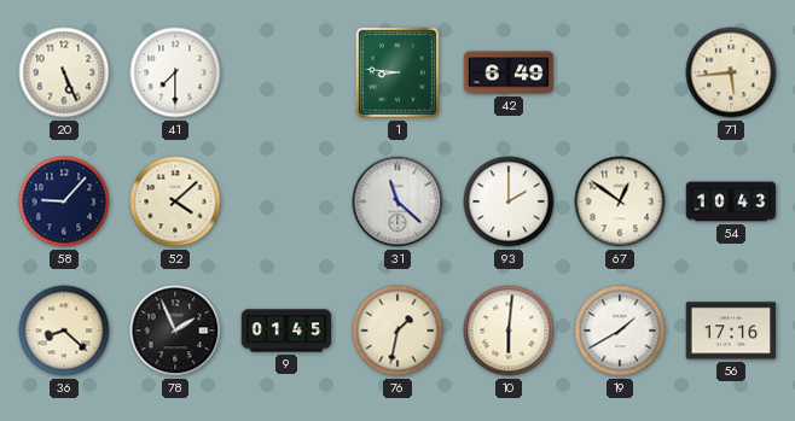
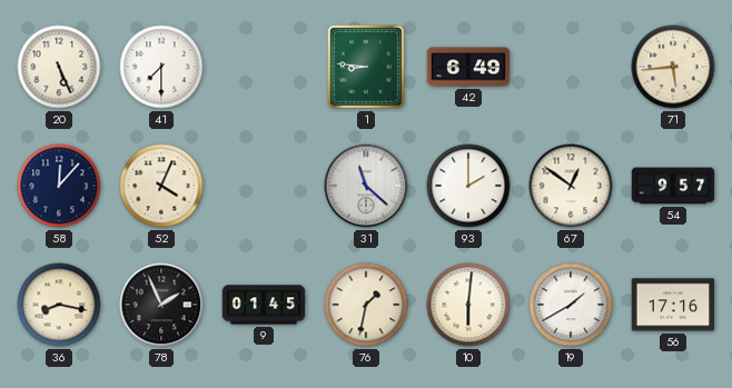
58: 9:07 -> 12:07
52: 4:08 -> 4:04
54: 10:43 -> 9:57
36: 8:22 -> 8:17
